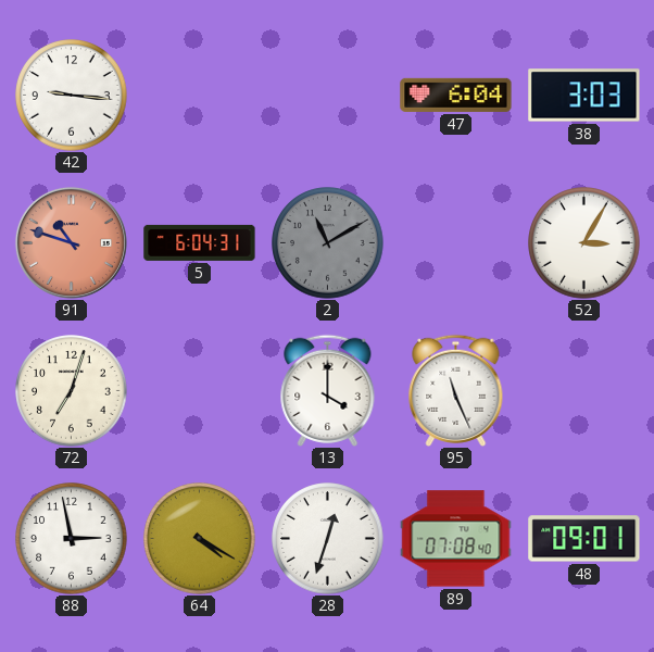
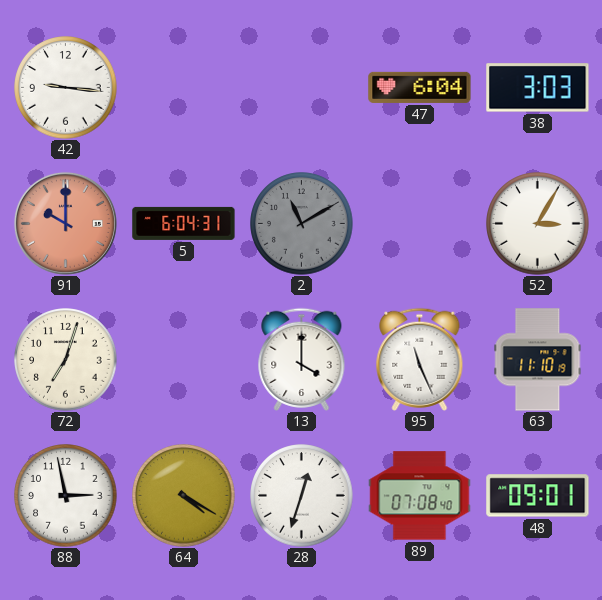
91: 10:48 -> 10:00
63: none -> 11:10
